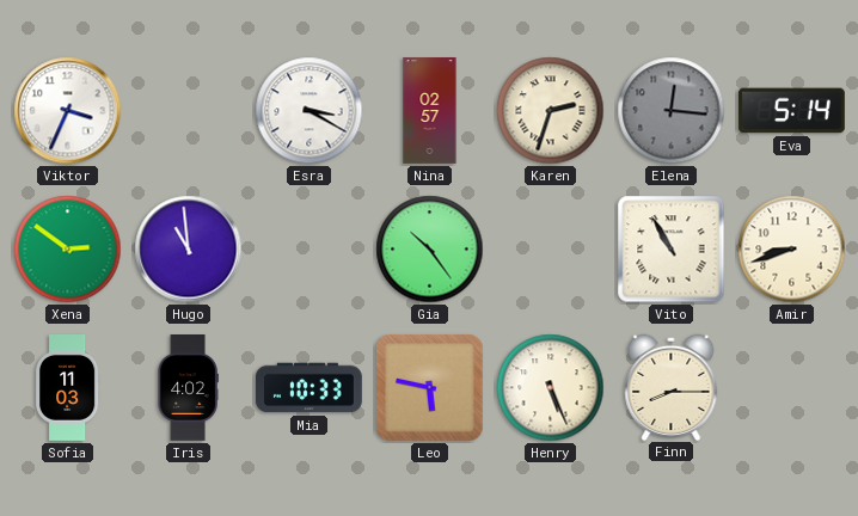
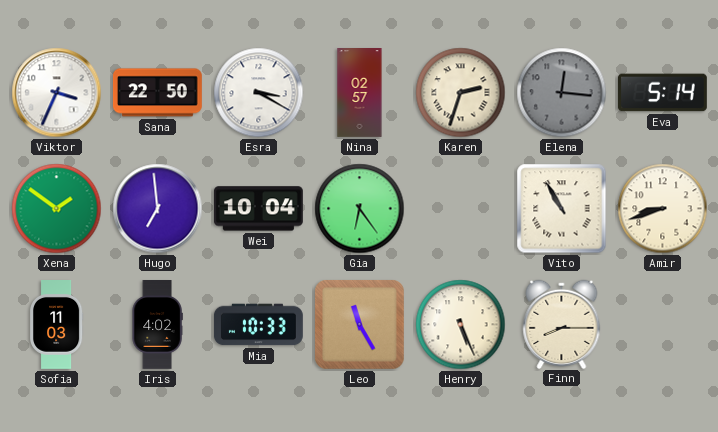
Sana: none -> 22:50
Xena: 2:51 -> 1:51
Hugo: 10:59 -> 6:59
Wei: none -> 10:04
Gia: 10:24 -> 6:24
Leo: 5:47 -> 11:25
